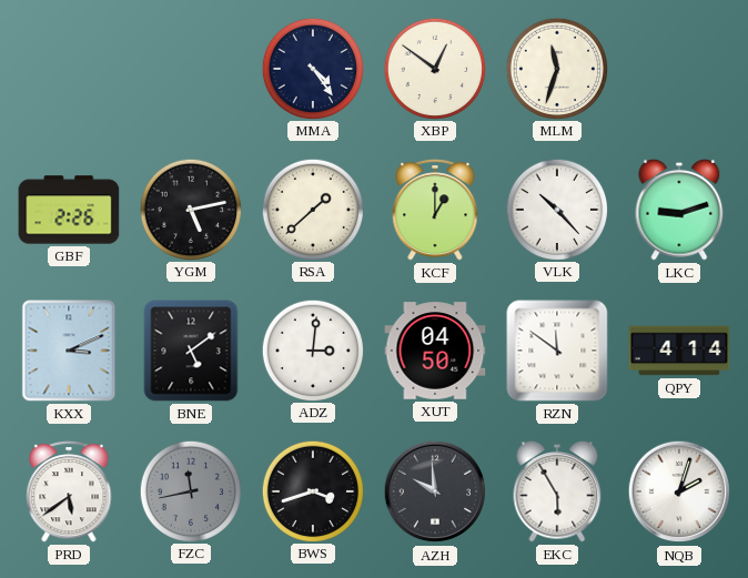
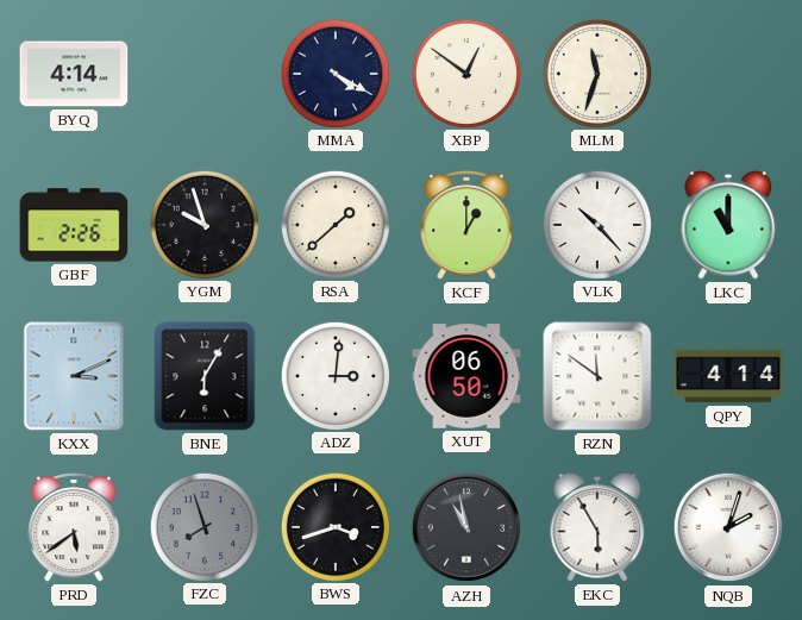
BYQ: none -> 4:14
MMA: 4:24 -> 4:20
YGM: 5:13 -> 9:57
LKC: 9:12 -> 11:00
BNE: 5:09 -> 6:05
XUT: 04:50 -> 06:50
FZC: 11:43 -> 7:57
AZH: 9:59 -> 10:58
